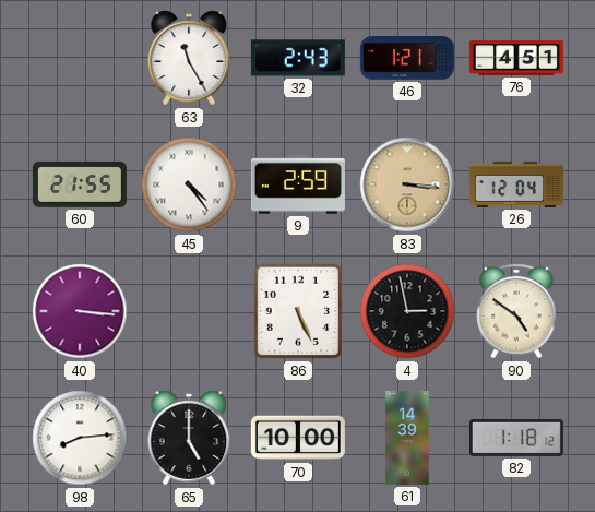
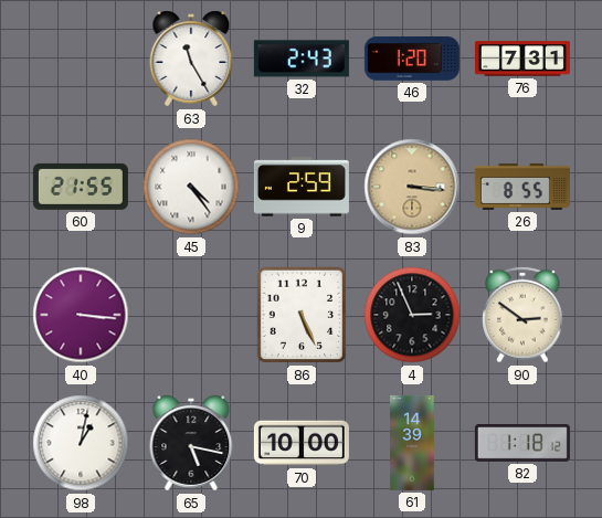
46: 1:21 -> 1:20
76: 4:51 -> 7:31
26: 12:04 -> 8:55
4: 2:58 -> 2:56
90: 4:51 -> 2:51
98: 8:14 -> 1:02
65: 5:00 -> 5:17
